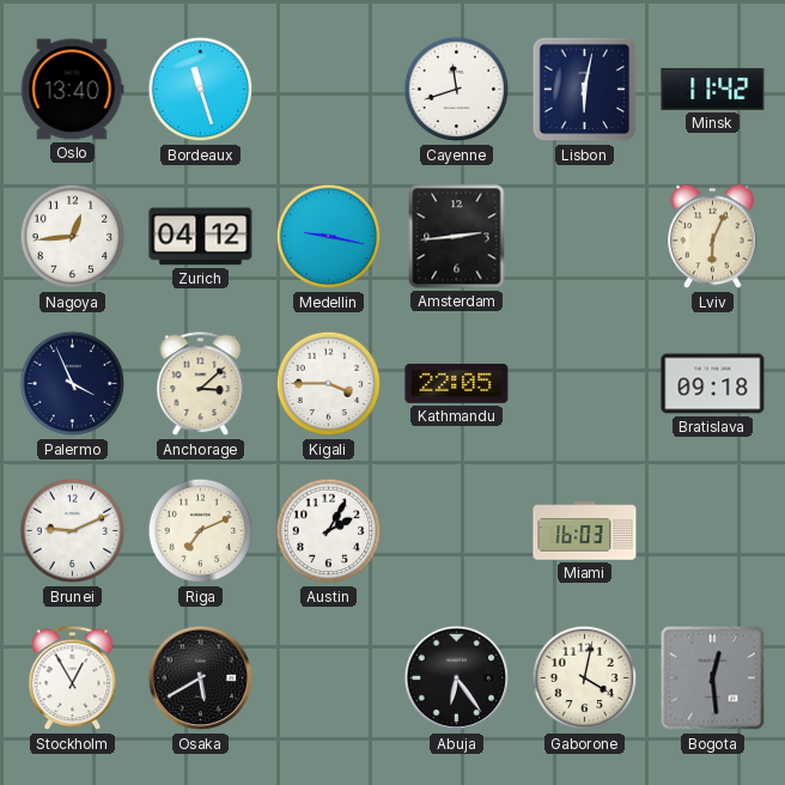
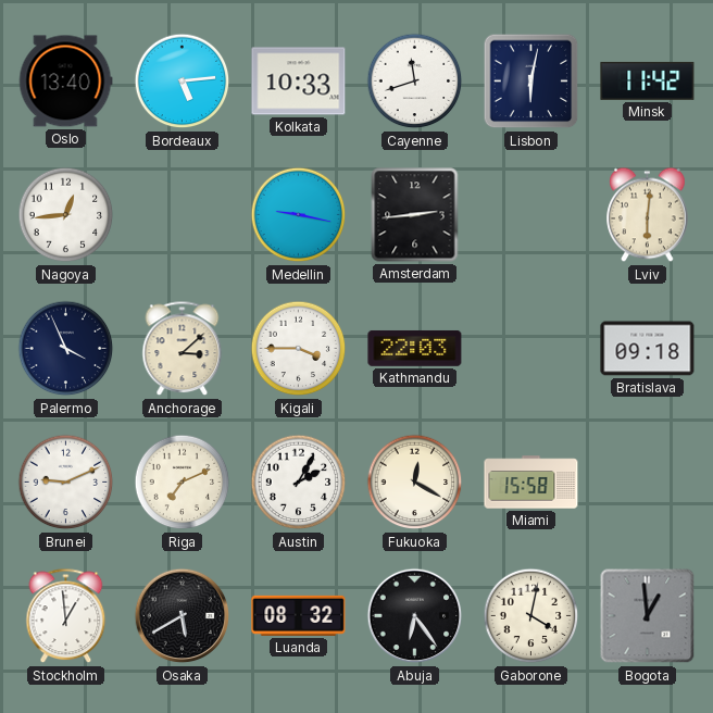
Bordeaux: 11:27 -> 5:14
Kolkata: none -> 10:33
Zurich: 04:12 -> none
Lviv: 6:04 -> 6:01
Kathmandu: 22:05 -> 22:03
Fukuoka: none -> 12:20
Miami: 16:03 -> 15:58
Stockholm: 12:55 -> 12:59
Luanda: none -> 08:32
Bogota: 12:29 -> 12:59
